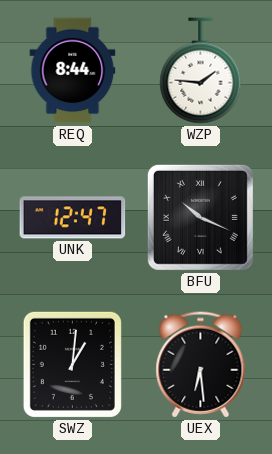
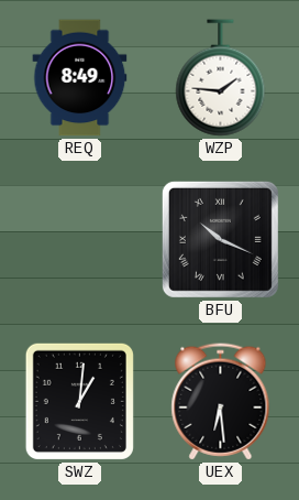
REQ: 8:44 -> 8:49
UNK: 12:47 -> none
